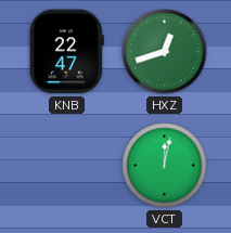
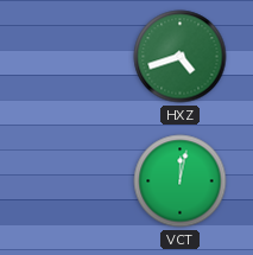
KNB: 22:47 -> none
HXZ: 12:42 -> 4:42
